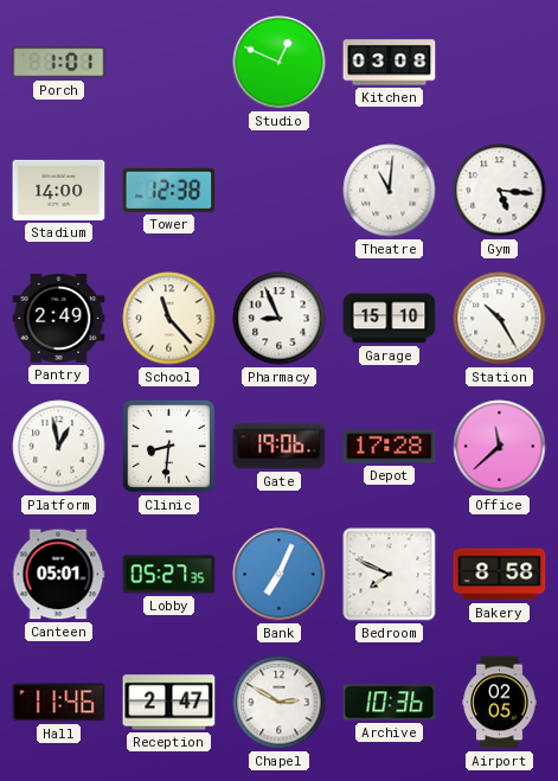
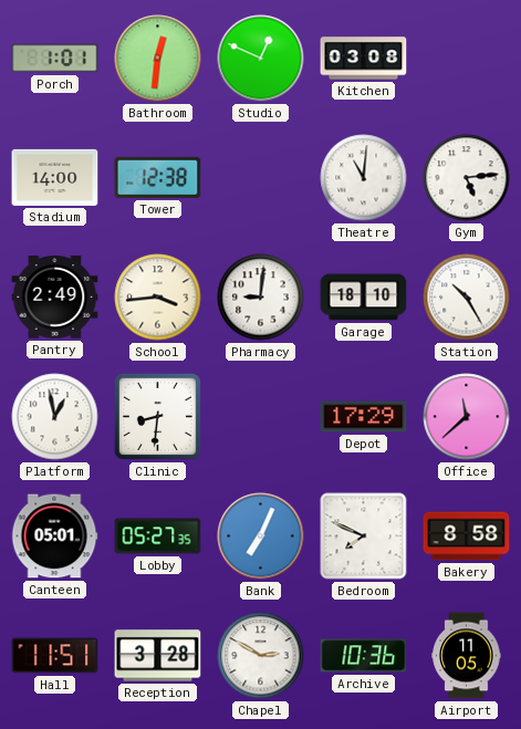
Bathroom: none -> 12:31
Gym: 5:16 -> 5:14
School: 11:23 -> 3:44
Pharmacy: 8:56 -> 9:01
Garage: 15:10 -> 18:10
Gate: 19:06 -> none
Depot: 17:28 -> 17:29
Hall: 11:46 -> 11:51
Reception: 2:47 -> 3:28
Airport: 02:05 -> 11:05
